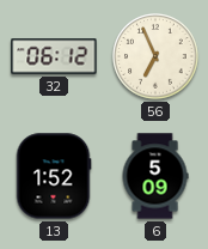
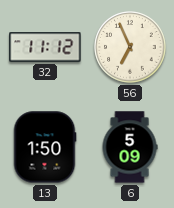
32: 06:12 -> 11:12
13: 1:52 -> 1:50
